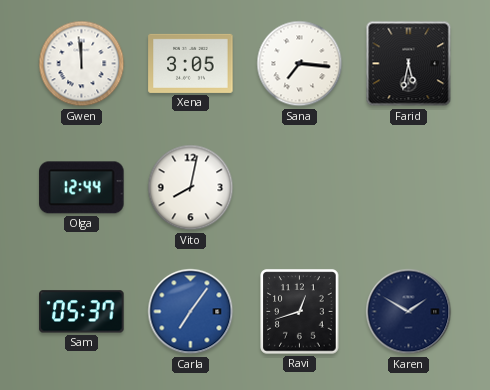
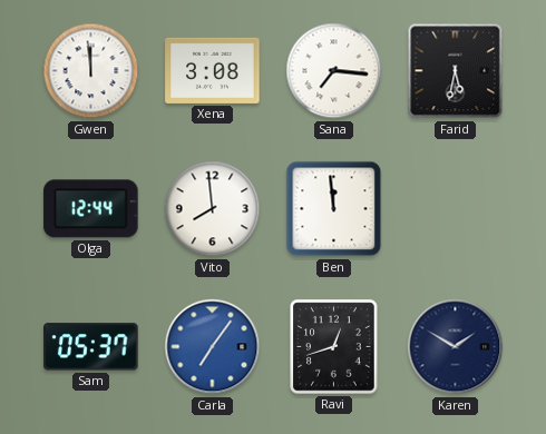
Xena: 3:05 -> 3:08
Vito: 8:02 -> 7:59
Ben: none -> 11:59
